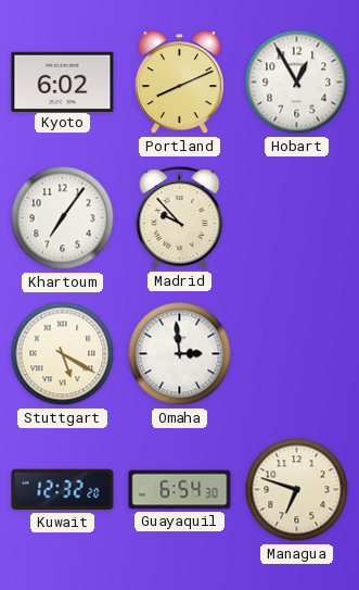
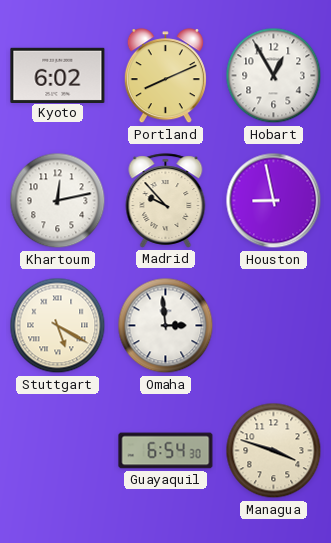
Khartoum: 7:06 -> 12:13
Houston: none -> 8:58
Kuwait: 12:32 -> none
Managua: 6:48 -> 3:48
